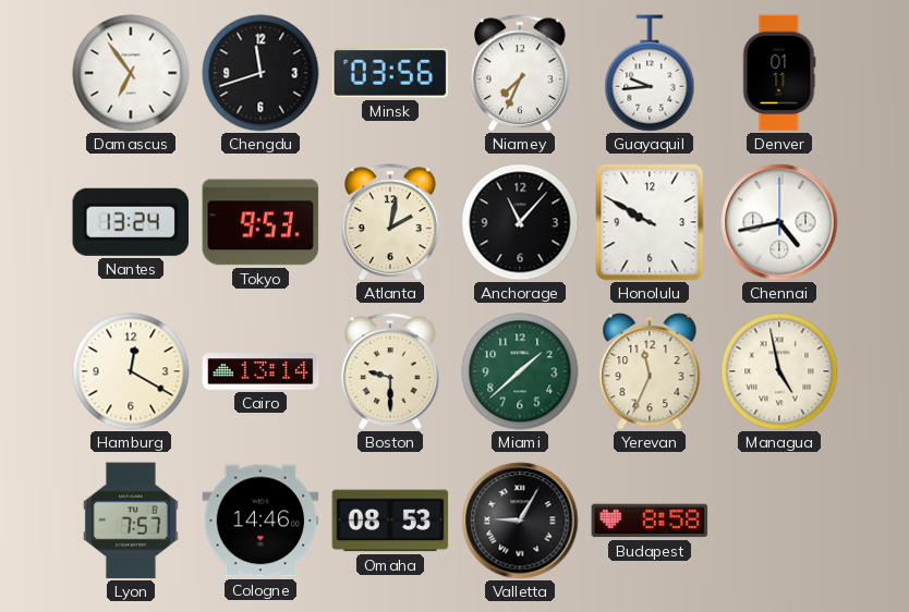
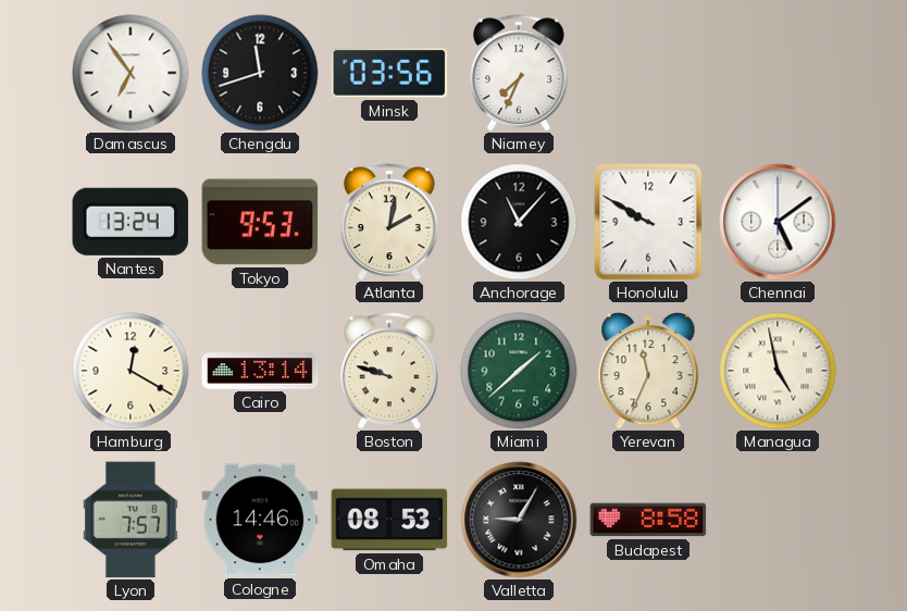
Guayaquil: 9:44 -> none
Denver: 01:11 -> none
Chennai: 4:43 -> 5:09
Boston: 9:30 -> 9:48
